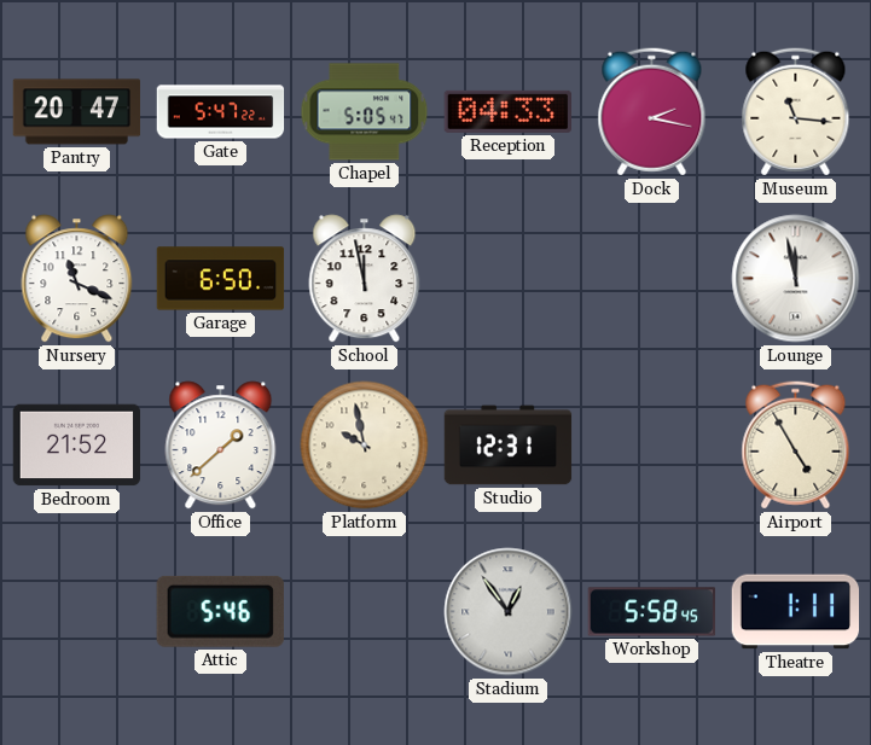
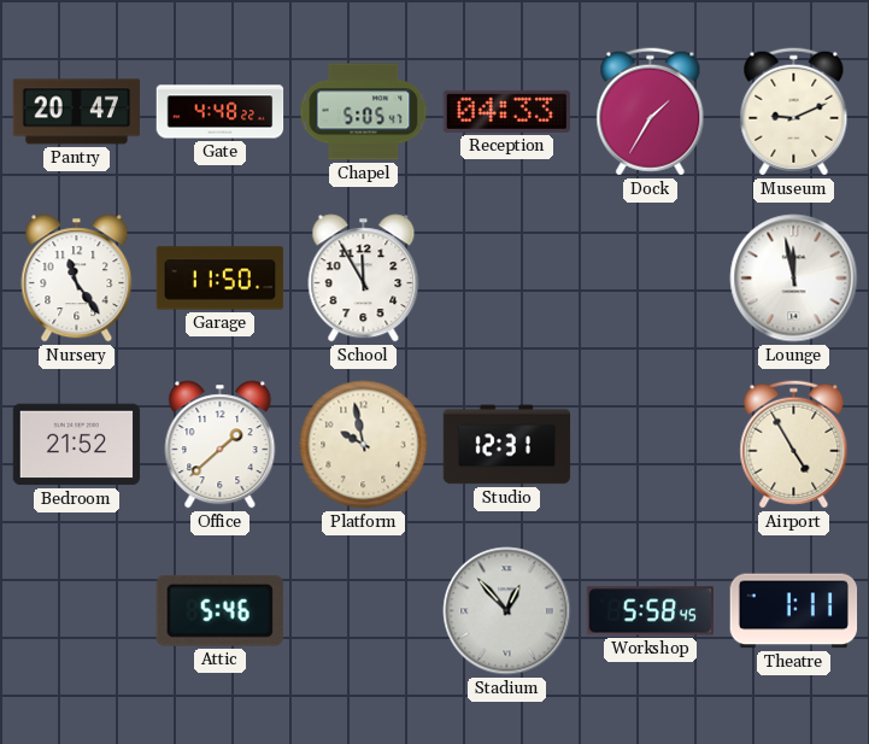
Gate: 5:47 -> 4:48
Dock: 2:17 -> 1:35
Museum: 11:16 -> 9:11
Nursery: 11:19 -> 11:24
Garage: 6:50 -> 11:50
School: 11:58 -> 11:55
Stadium: 12:54 -> 12:53
